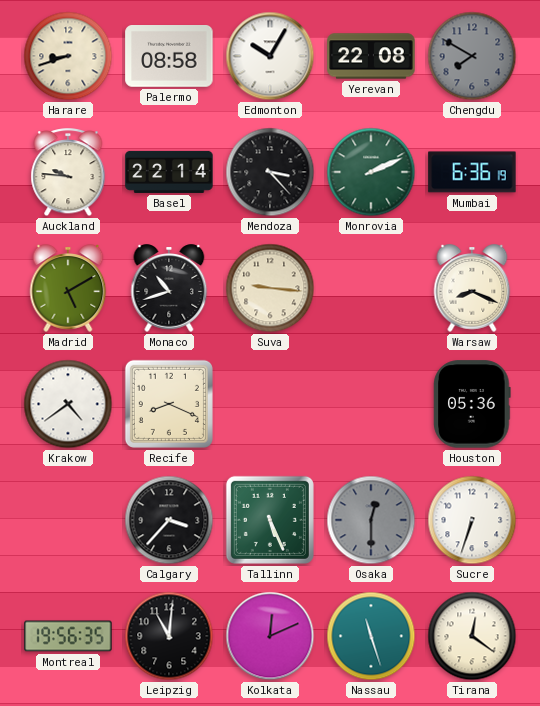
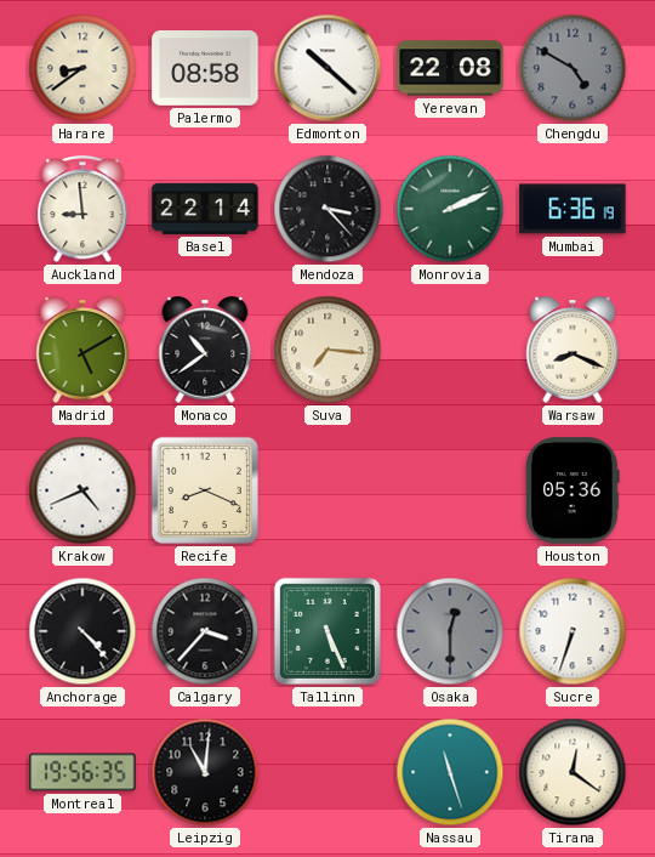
Harare: 8:42 -> 8:39
Edmonton: 10:05 -> 10:22
Chengdu: 7:50 -> 4:50
Auckland: 9:46 -> 8:59
Monaco: 10:42 -> 10:39
Suva: 9:16 -> 7:16
Krakow: 4:39 -> 4:41
Anchorage: none -> 4:23
Kolkata: 12:11 -> none
